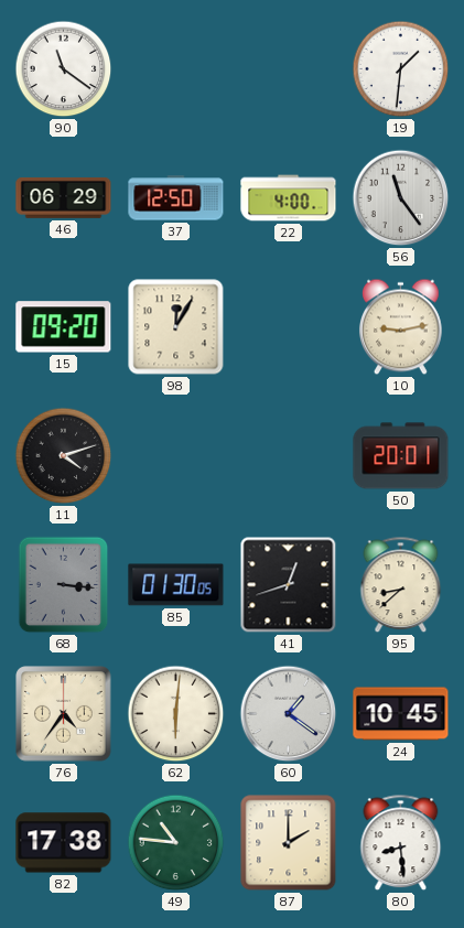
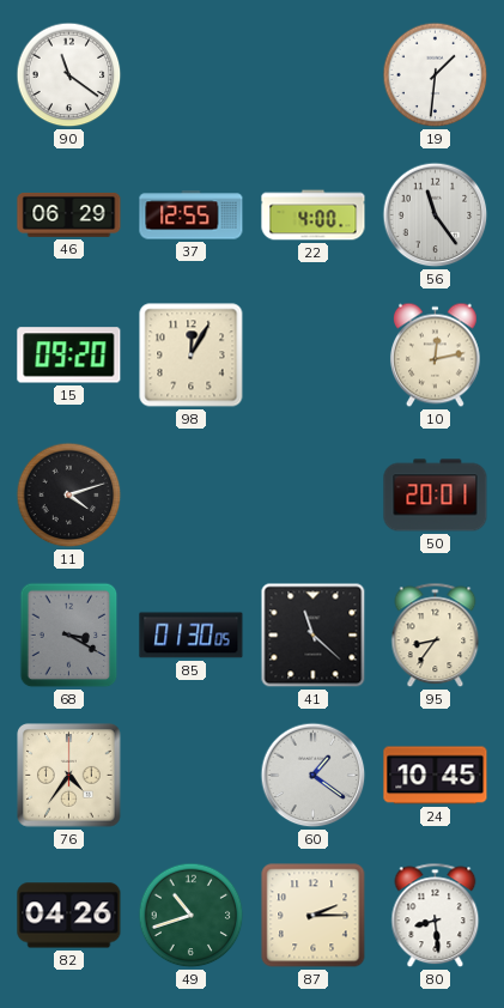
37: 12:50 -> 12:55
10: 9:13 -> 12:13
68: 3:16 -> 3:20
41: 12:42 -> 11:22
95: 8:38 -> 8:36
62: 6:01 -> none
82: 17:38 -> 04:26
49: 10:46 -> 10:42
87: 2:00 -> 2:15
